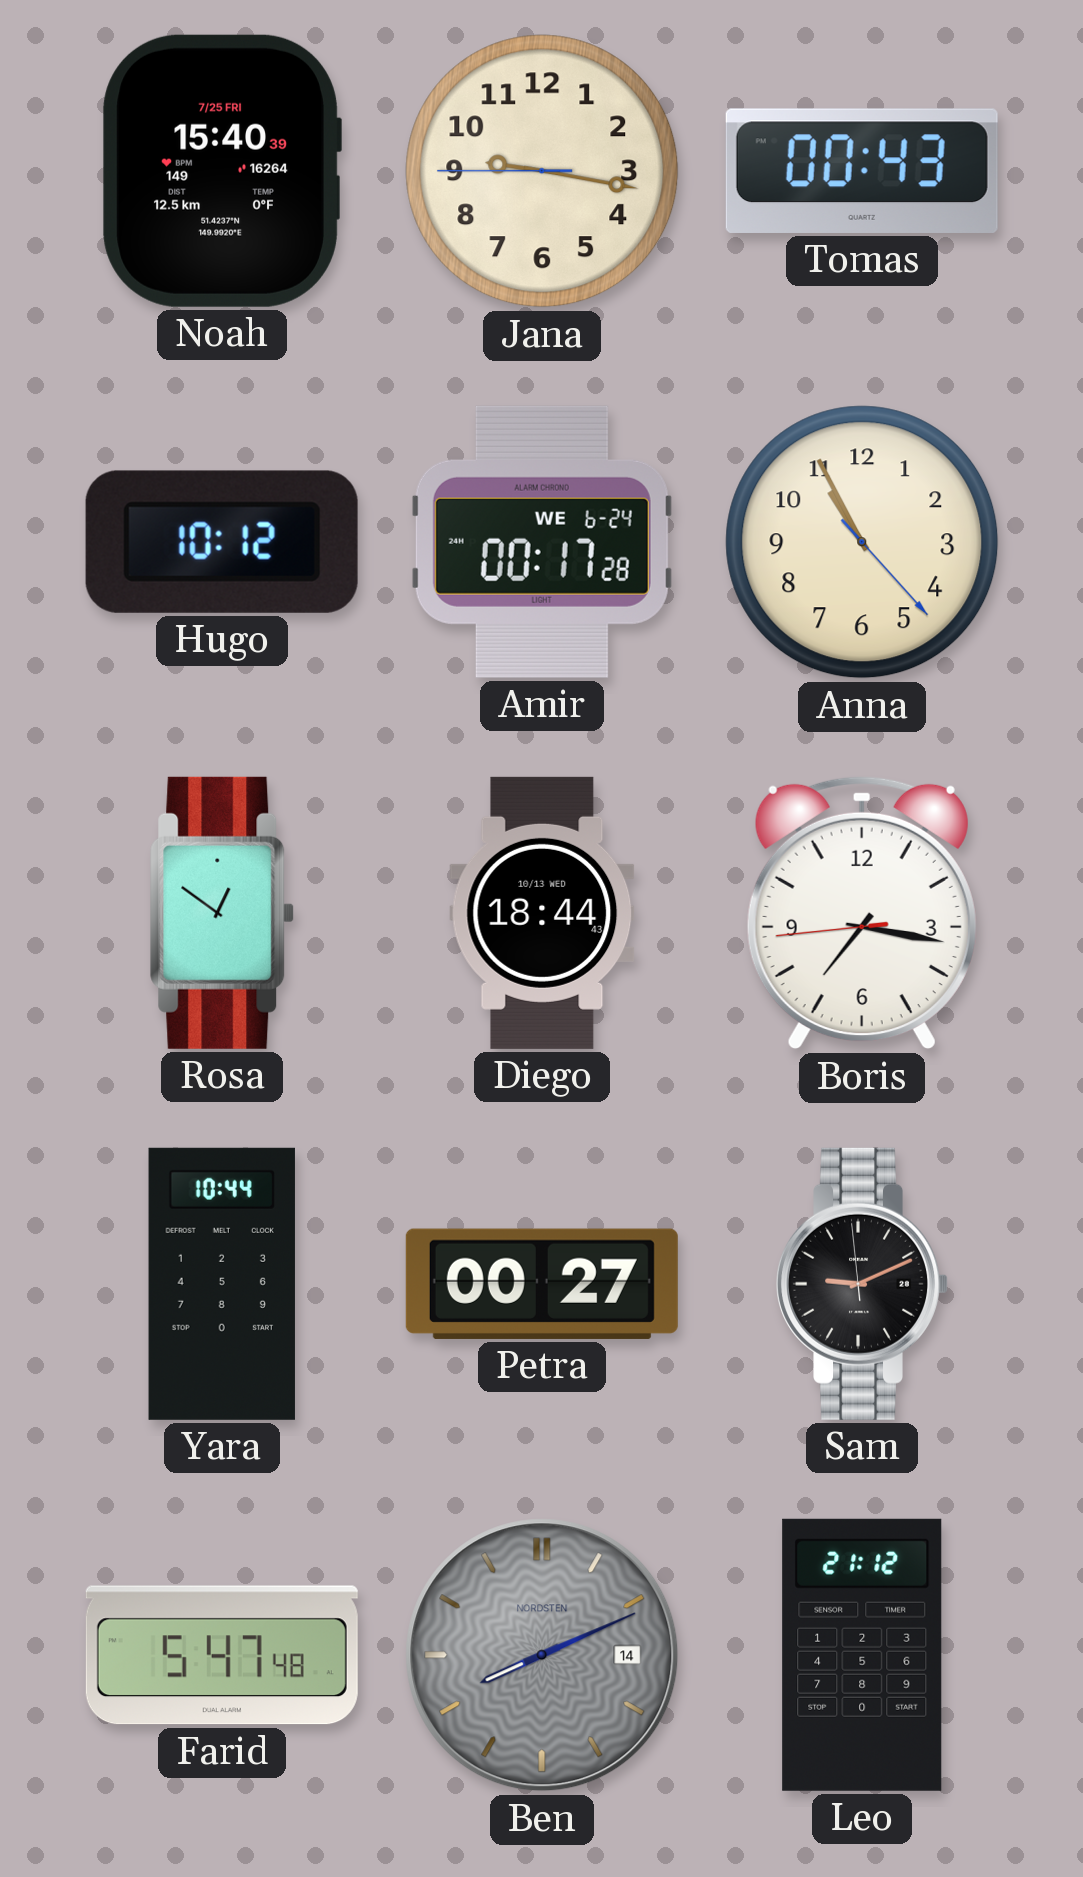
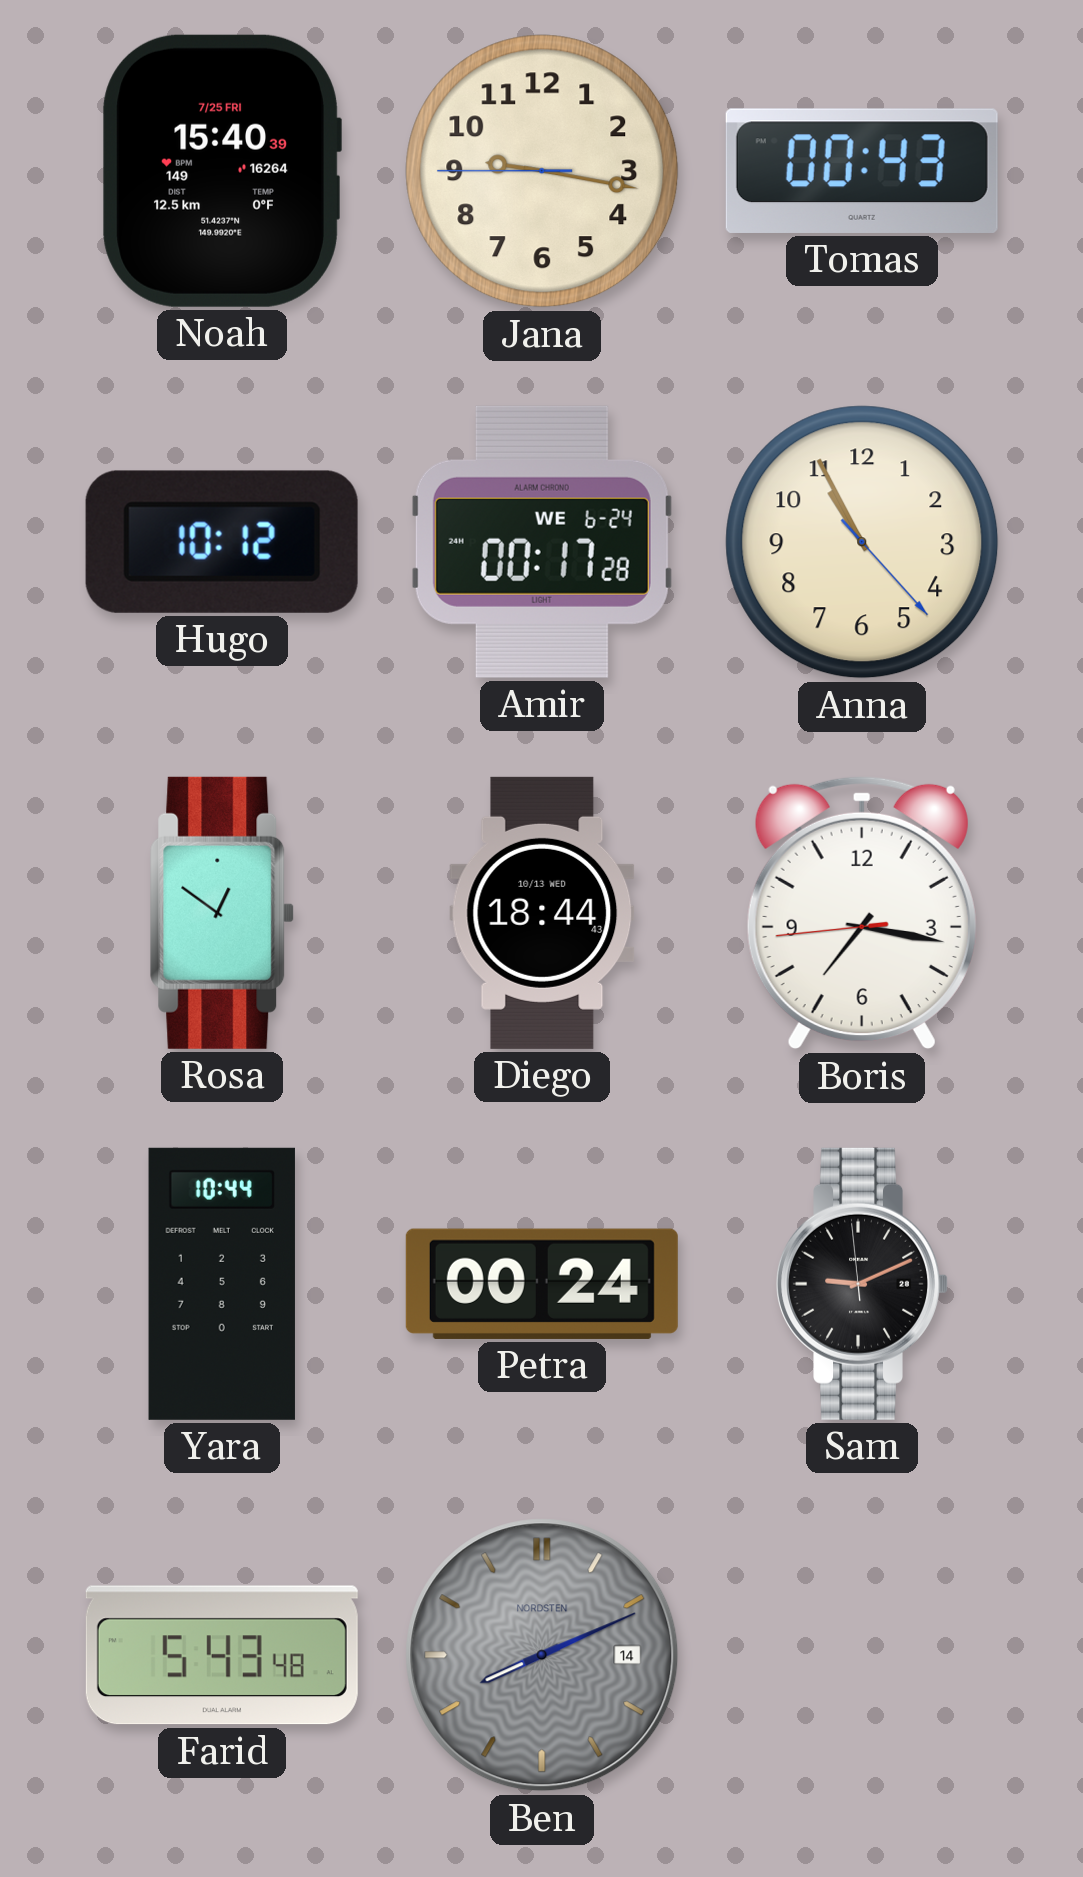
Petra: 00:27 -> 00:24
Farid: 5:47 -> 5:43
Leo: 21:12 -> none
